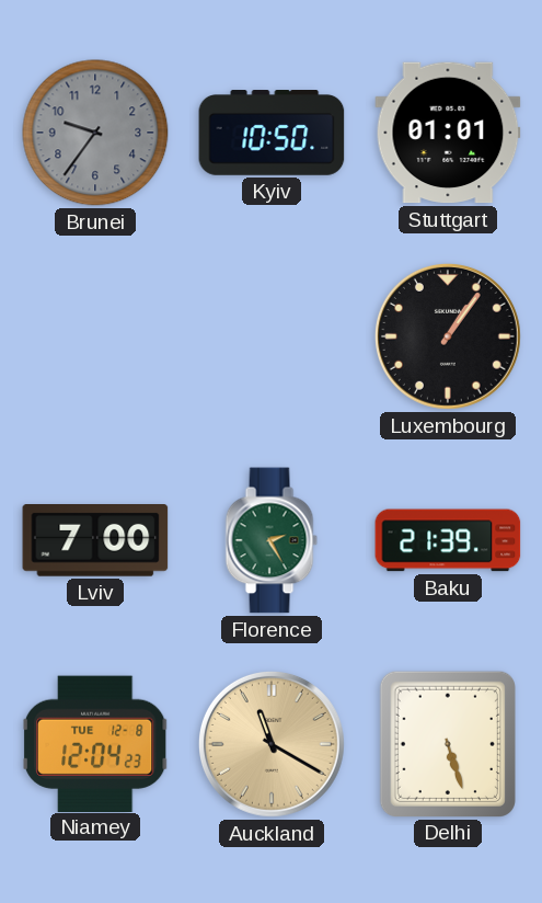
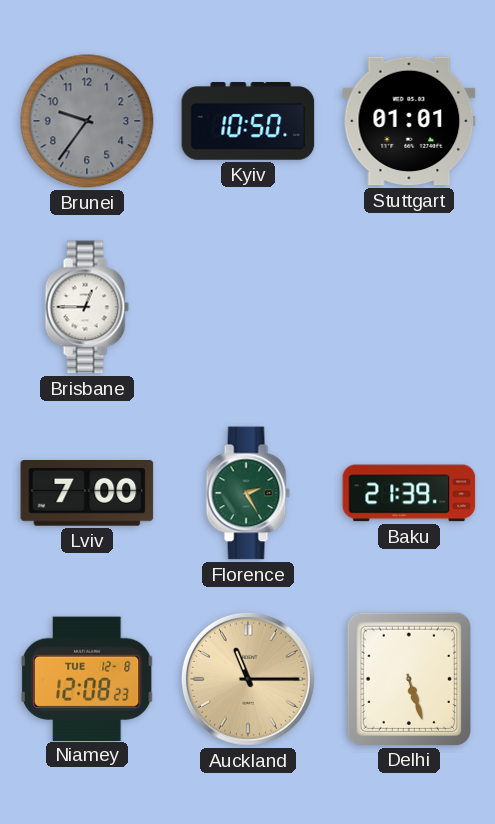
Brisbane: none -> 12:45
Luxembourg: 1:06 -> none
Niamey: 12:04 -> 12:08
Auckland: 11:20 -> 11:15
